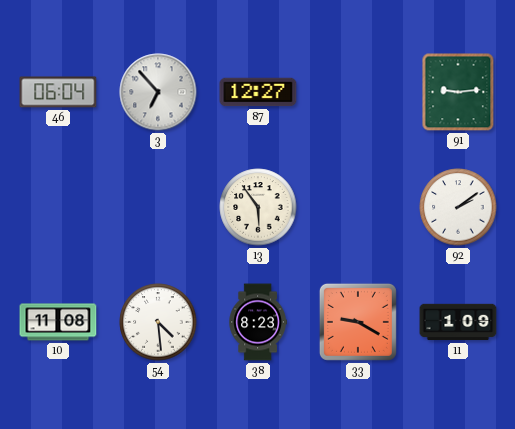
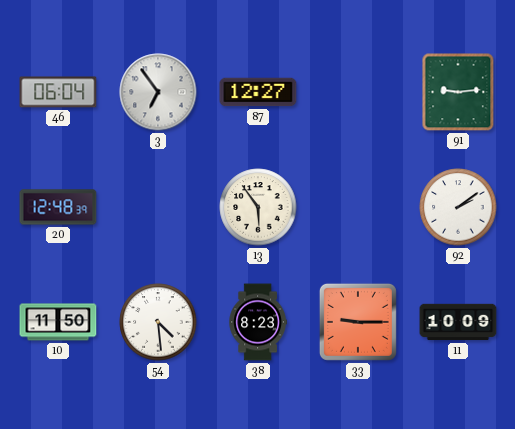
3: 6:53 -> 6:54
20: none -> 12:48
10: 11:08 -> 11:50
33: 9:20 -> 9:15
11: 1:09 -> 10:09
